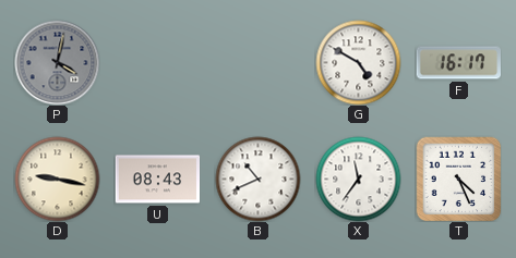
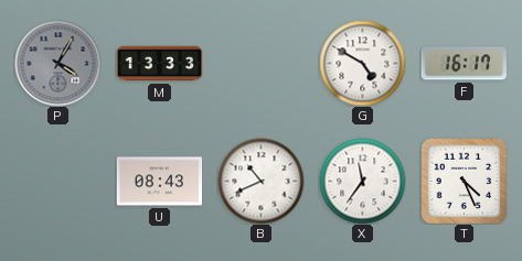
P: 4:02 -> 4:05
M: none -> 13:33
D: 9:17 -> none
